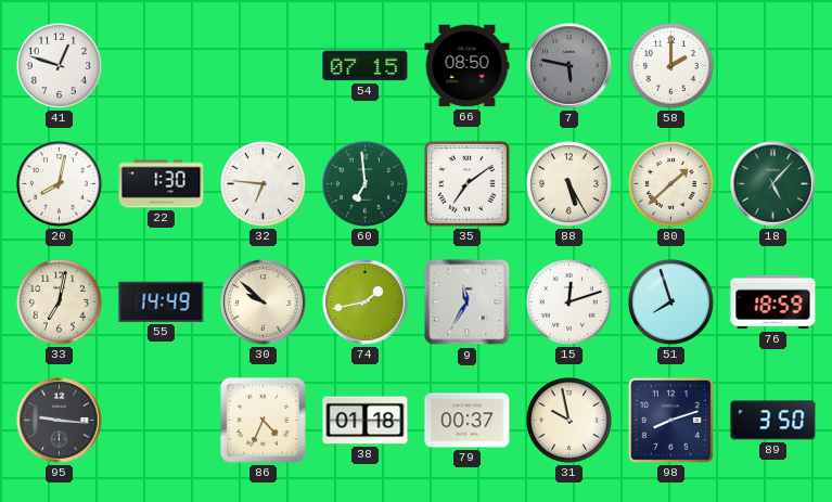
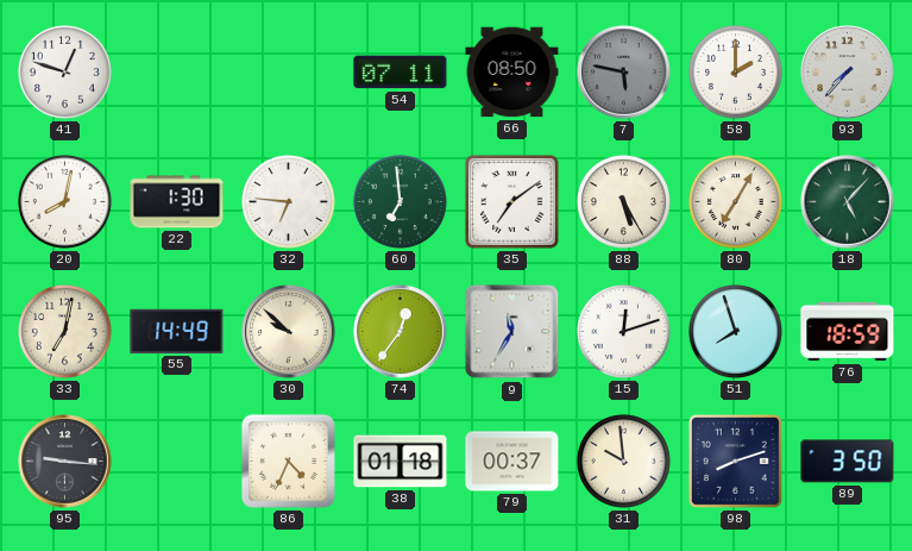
54: 07:15 -> 07:11
93: none -> 7:37
80: 1:38 -> 7:05
74: 1:43 -> 12:36
31: 9:58 -> 9:59
